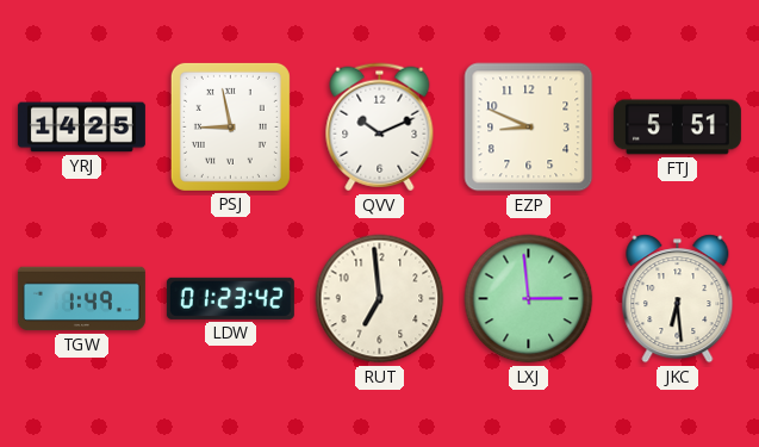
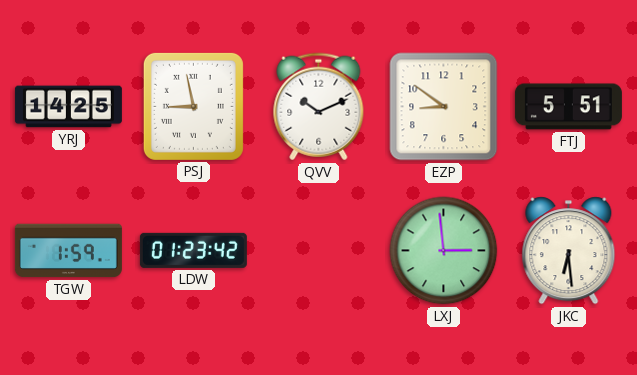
EZP: 8:49 -> 8:51
TGW: 1:49 -> 1:59
RUT: 6:59 -> none
